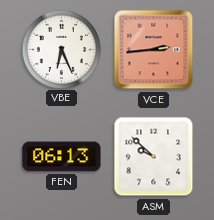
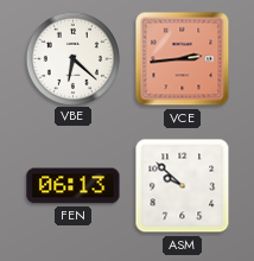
VBE: 6:26 -> 6:22
